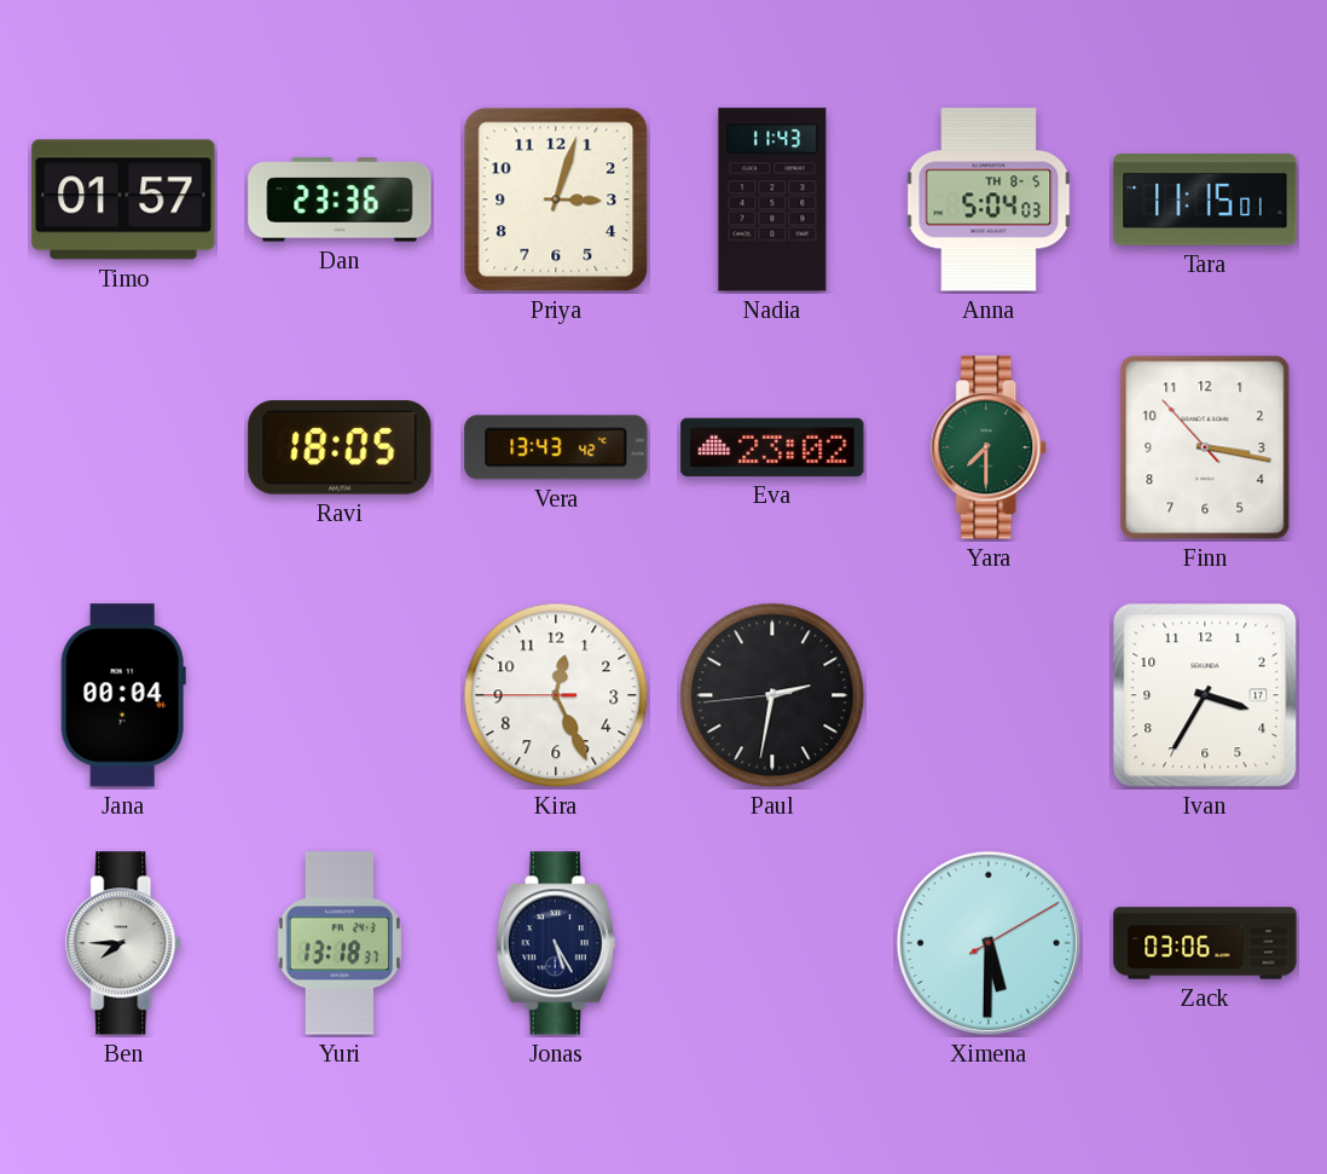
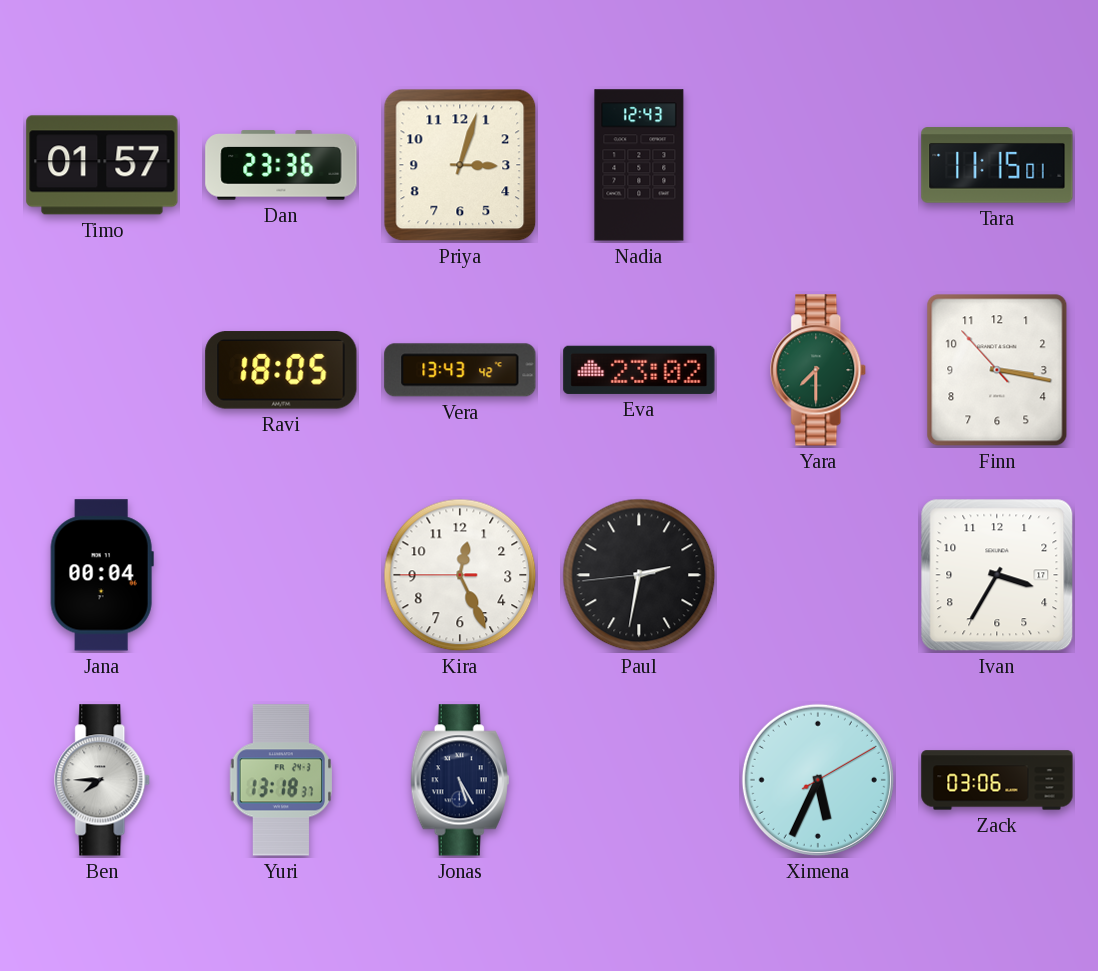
Nadia: 11:43 -> 12:43
Anna: 5:04 -> none
Ximena: 5:30 -> 5:34
